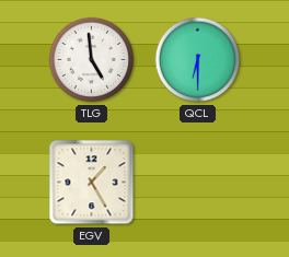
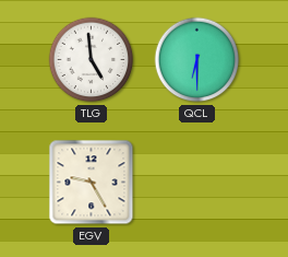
EGV: 1:25 -> 9:25
